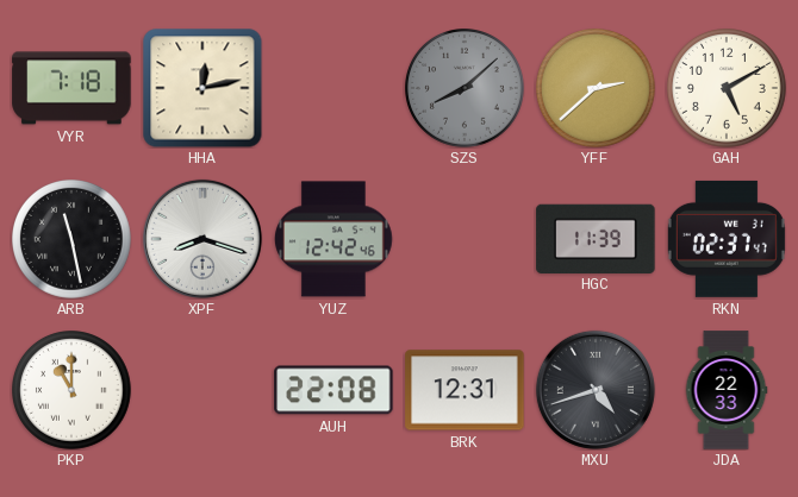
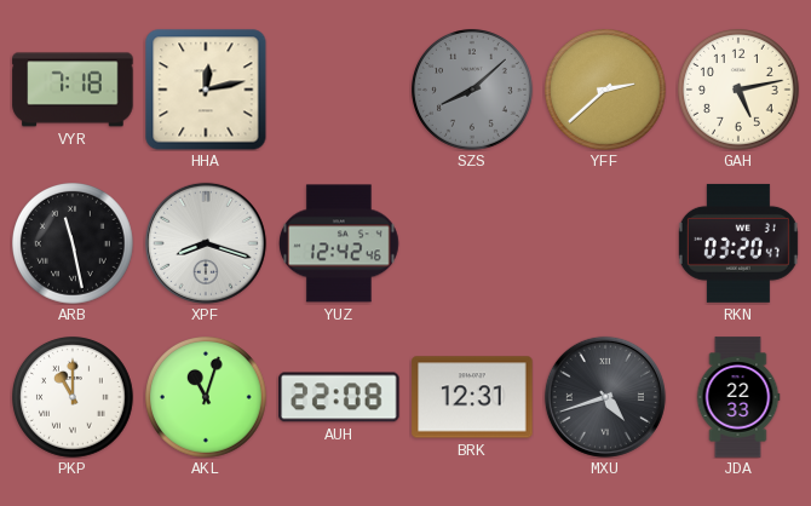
GAH: 5:10 -> 5:13
HGC: 11:39 -> none
RKN: 02:37 -> 03:20
AKL: none -> 11:03
